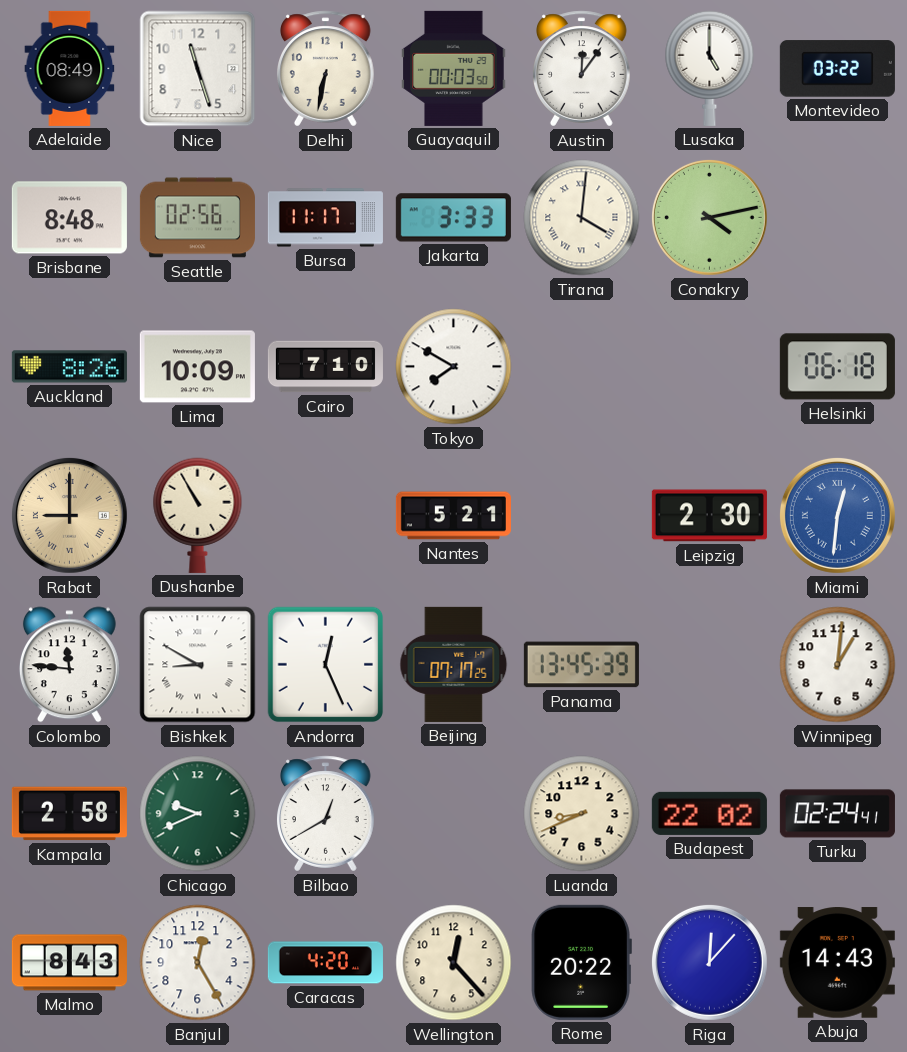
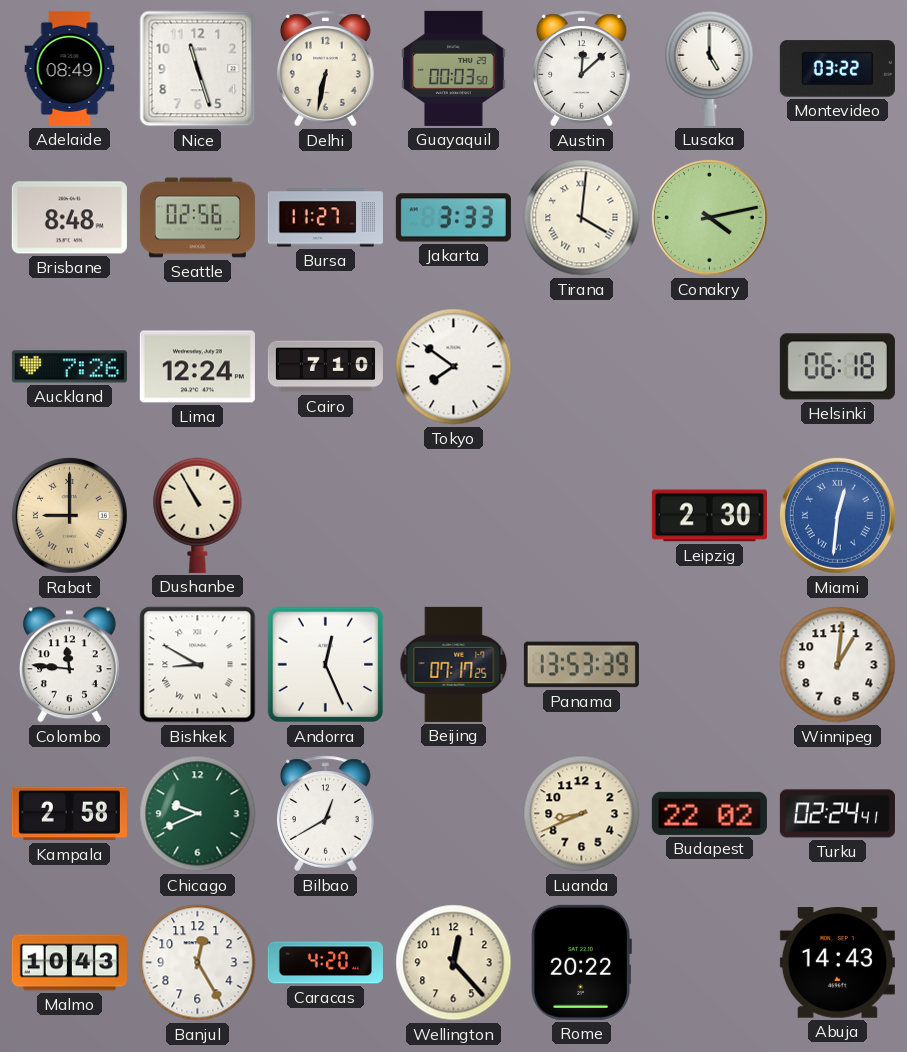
Austin: 12:06 -> 12:08
Bursa: 11:17 -> 11:27
Auckland: 8:26 -> 7:26
Lima: 10:09 -> 12:24
Tokyo: 7:50 -> 7:51
Nantes: 5:21 -> none
Panama: 13:45 -> 13:53
Malmo: 8:43 -> 10:43
Riga: 12:07 -> none
